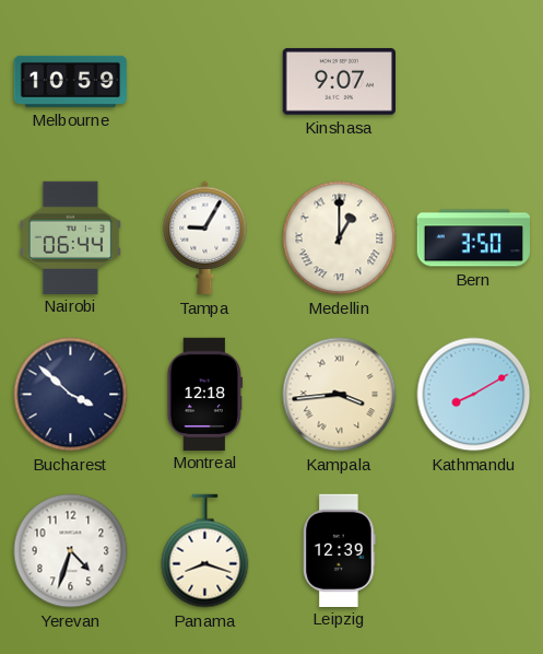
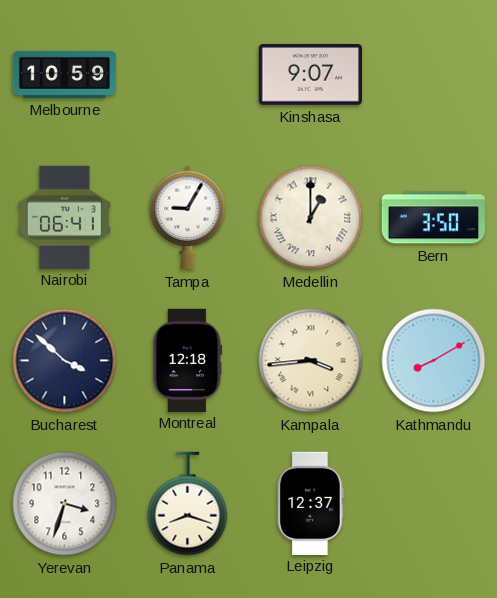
Nairobi: 06:44 -> 06:41
Yerevan: 4:33 -> 3:33
Leipzig: 12:39 -> 12:37
